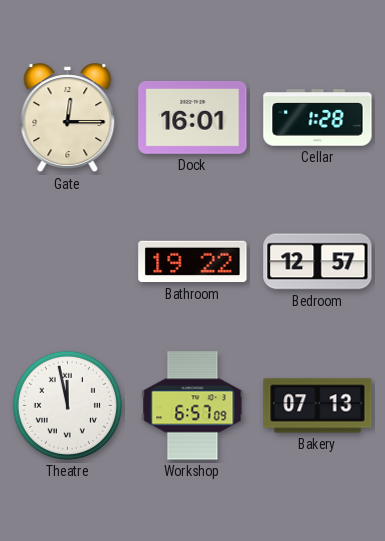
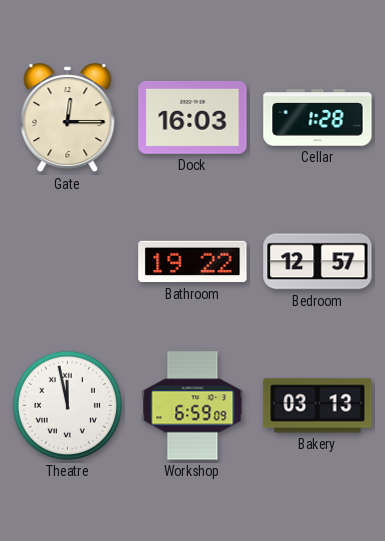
Dock: 16:01 -> 16:03
Workshop: 6:57 -> 6:59
Bakery: 07:13 -> 03:13
